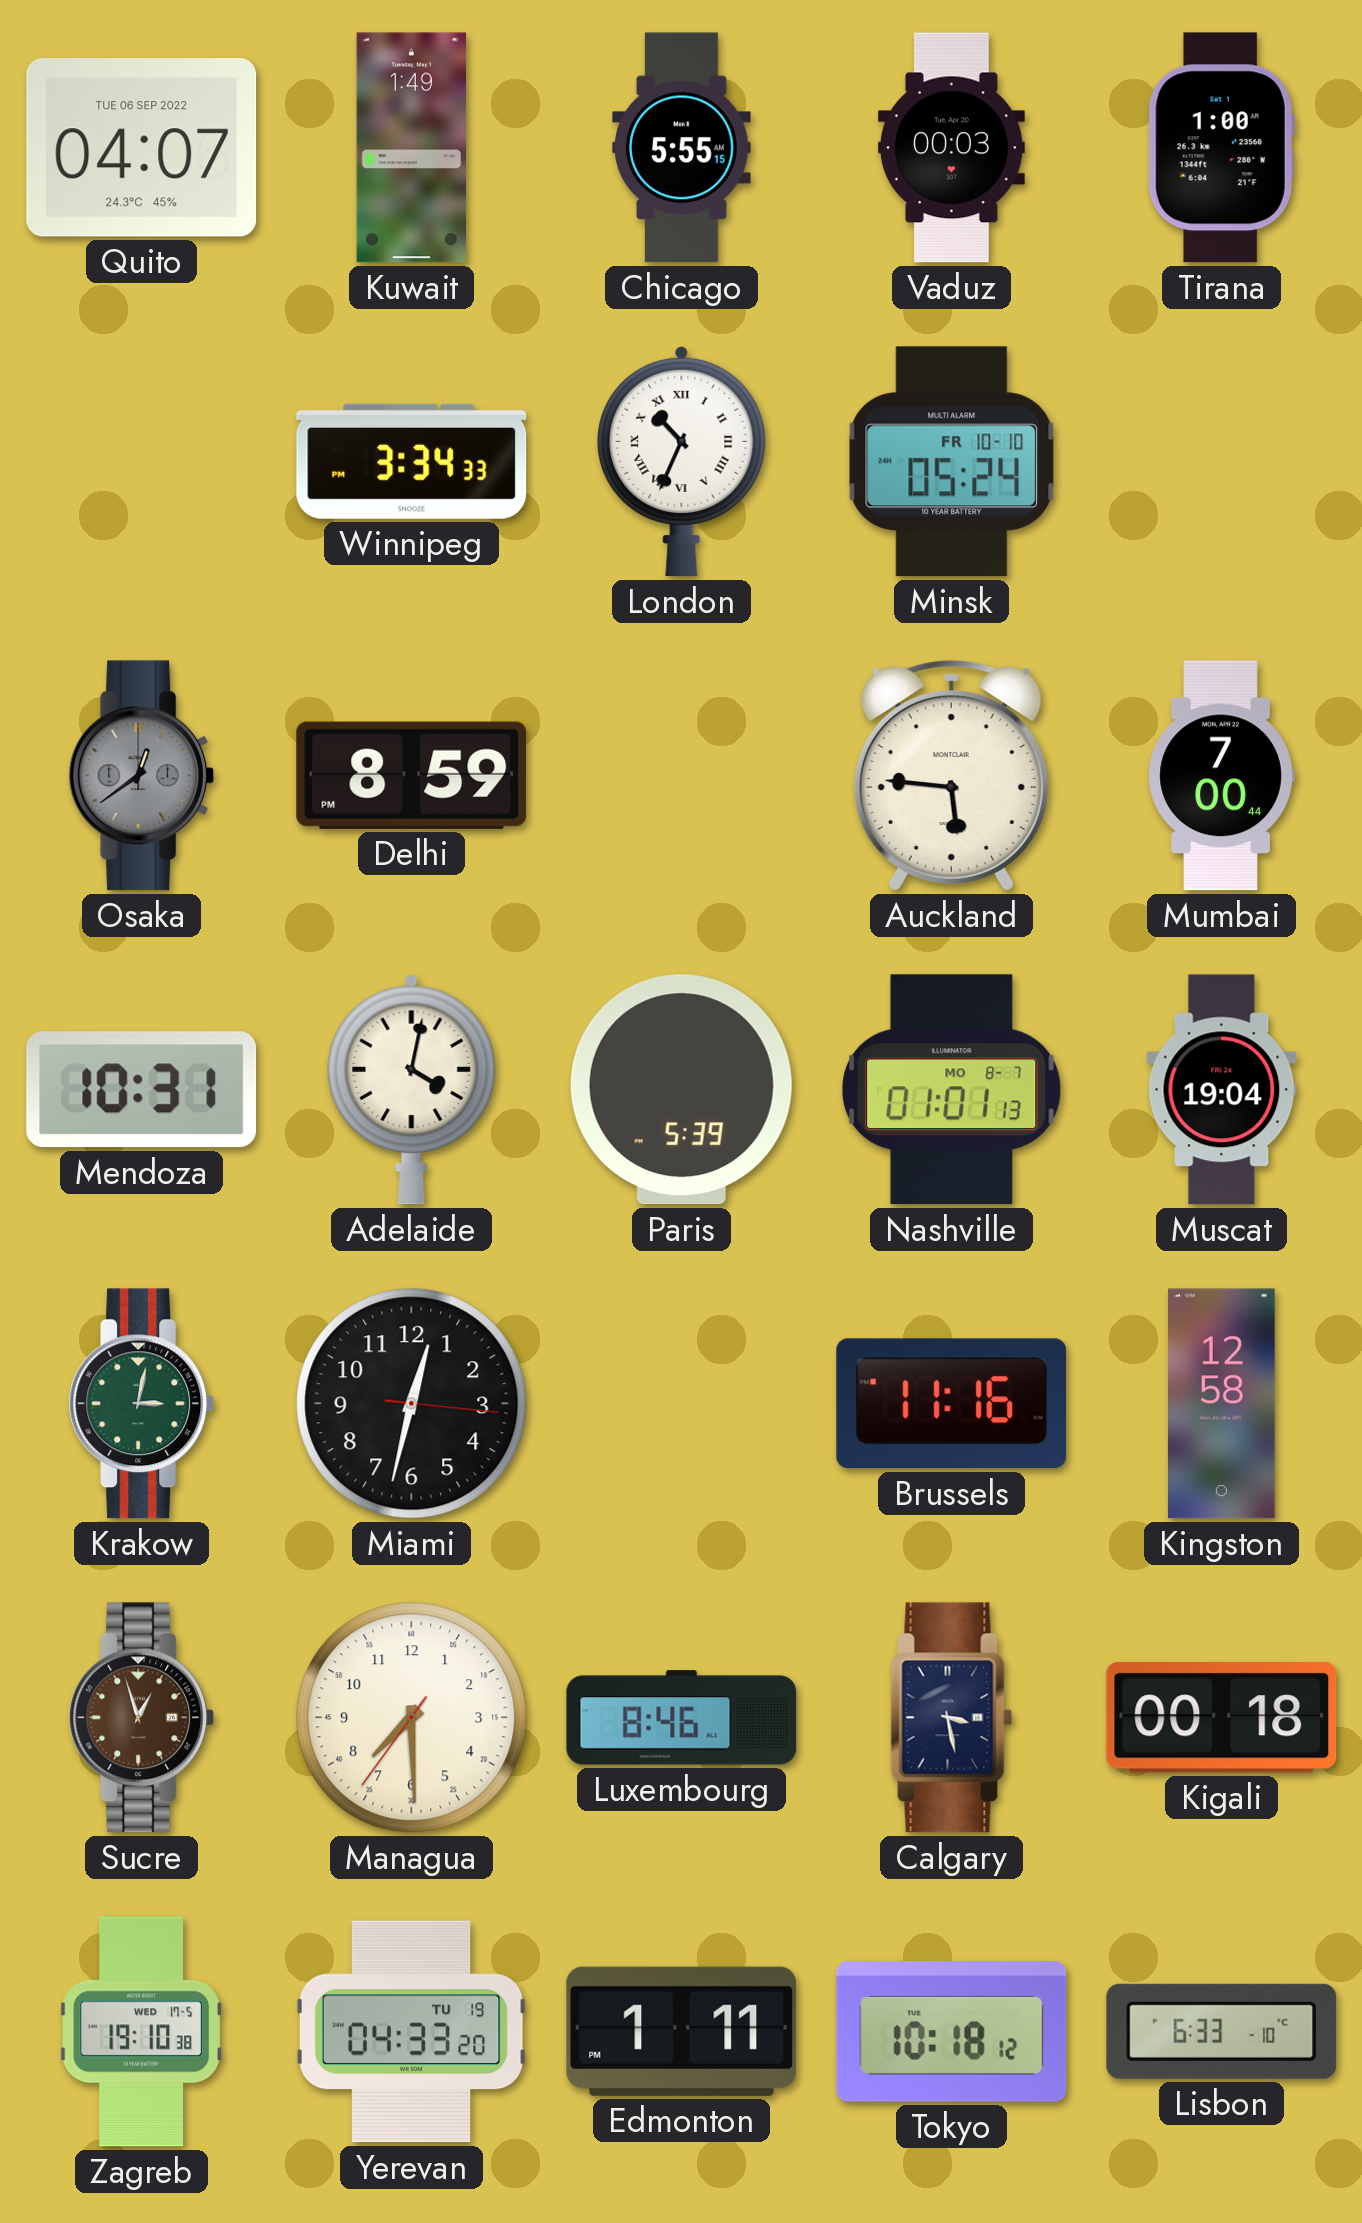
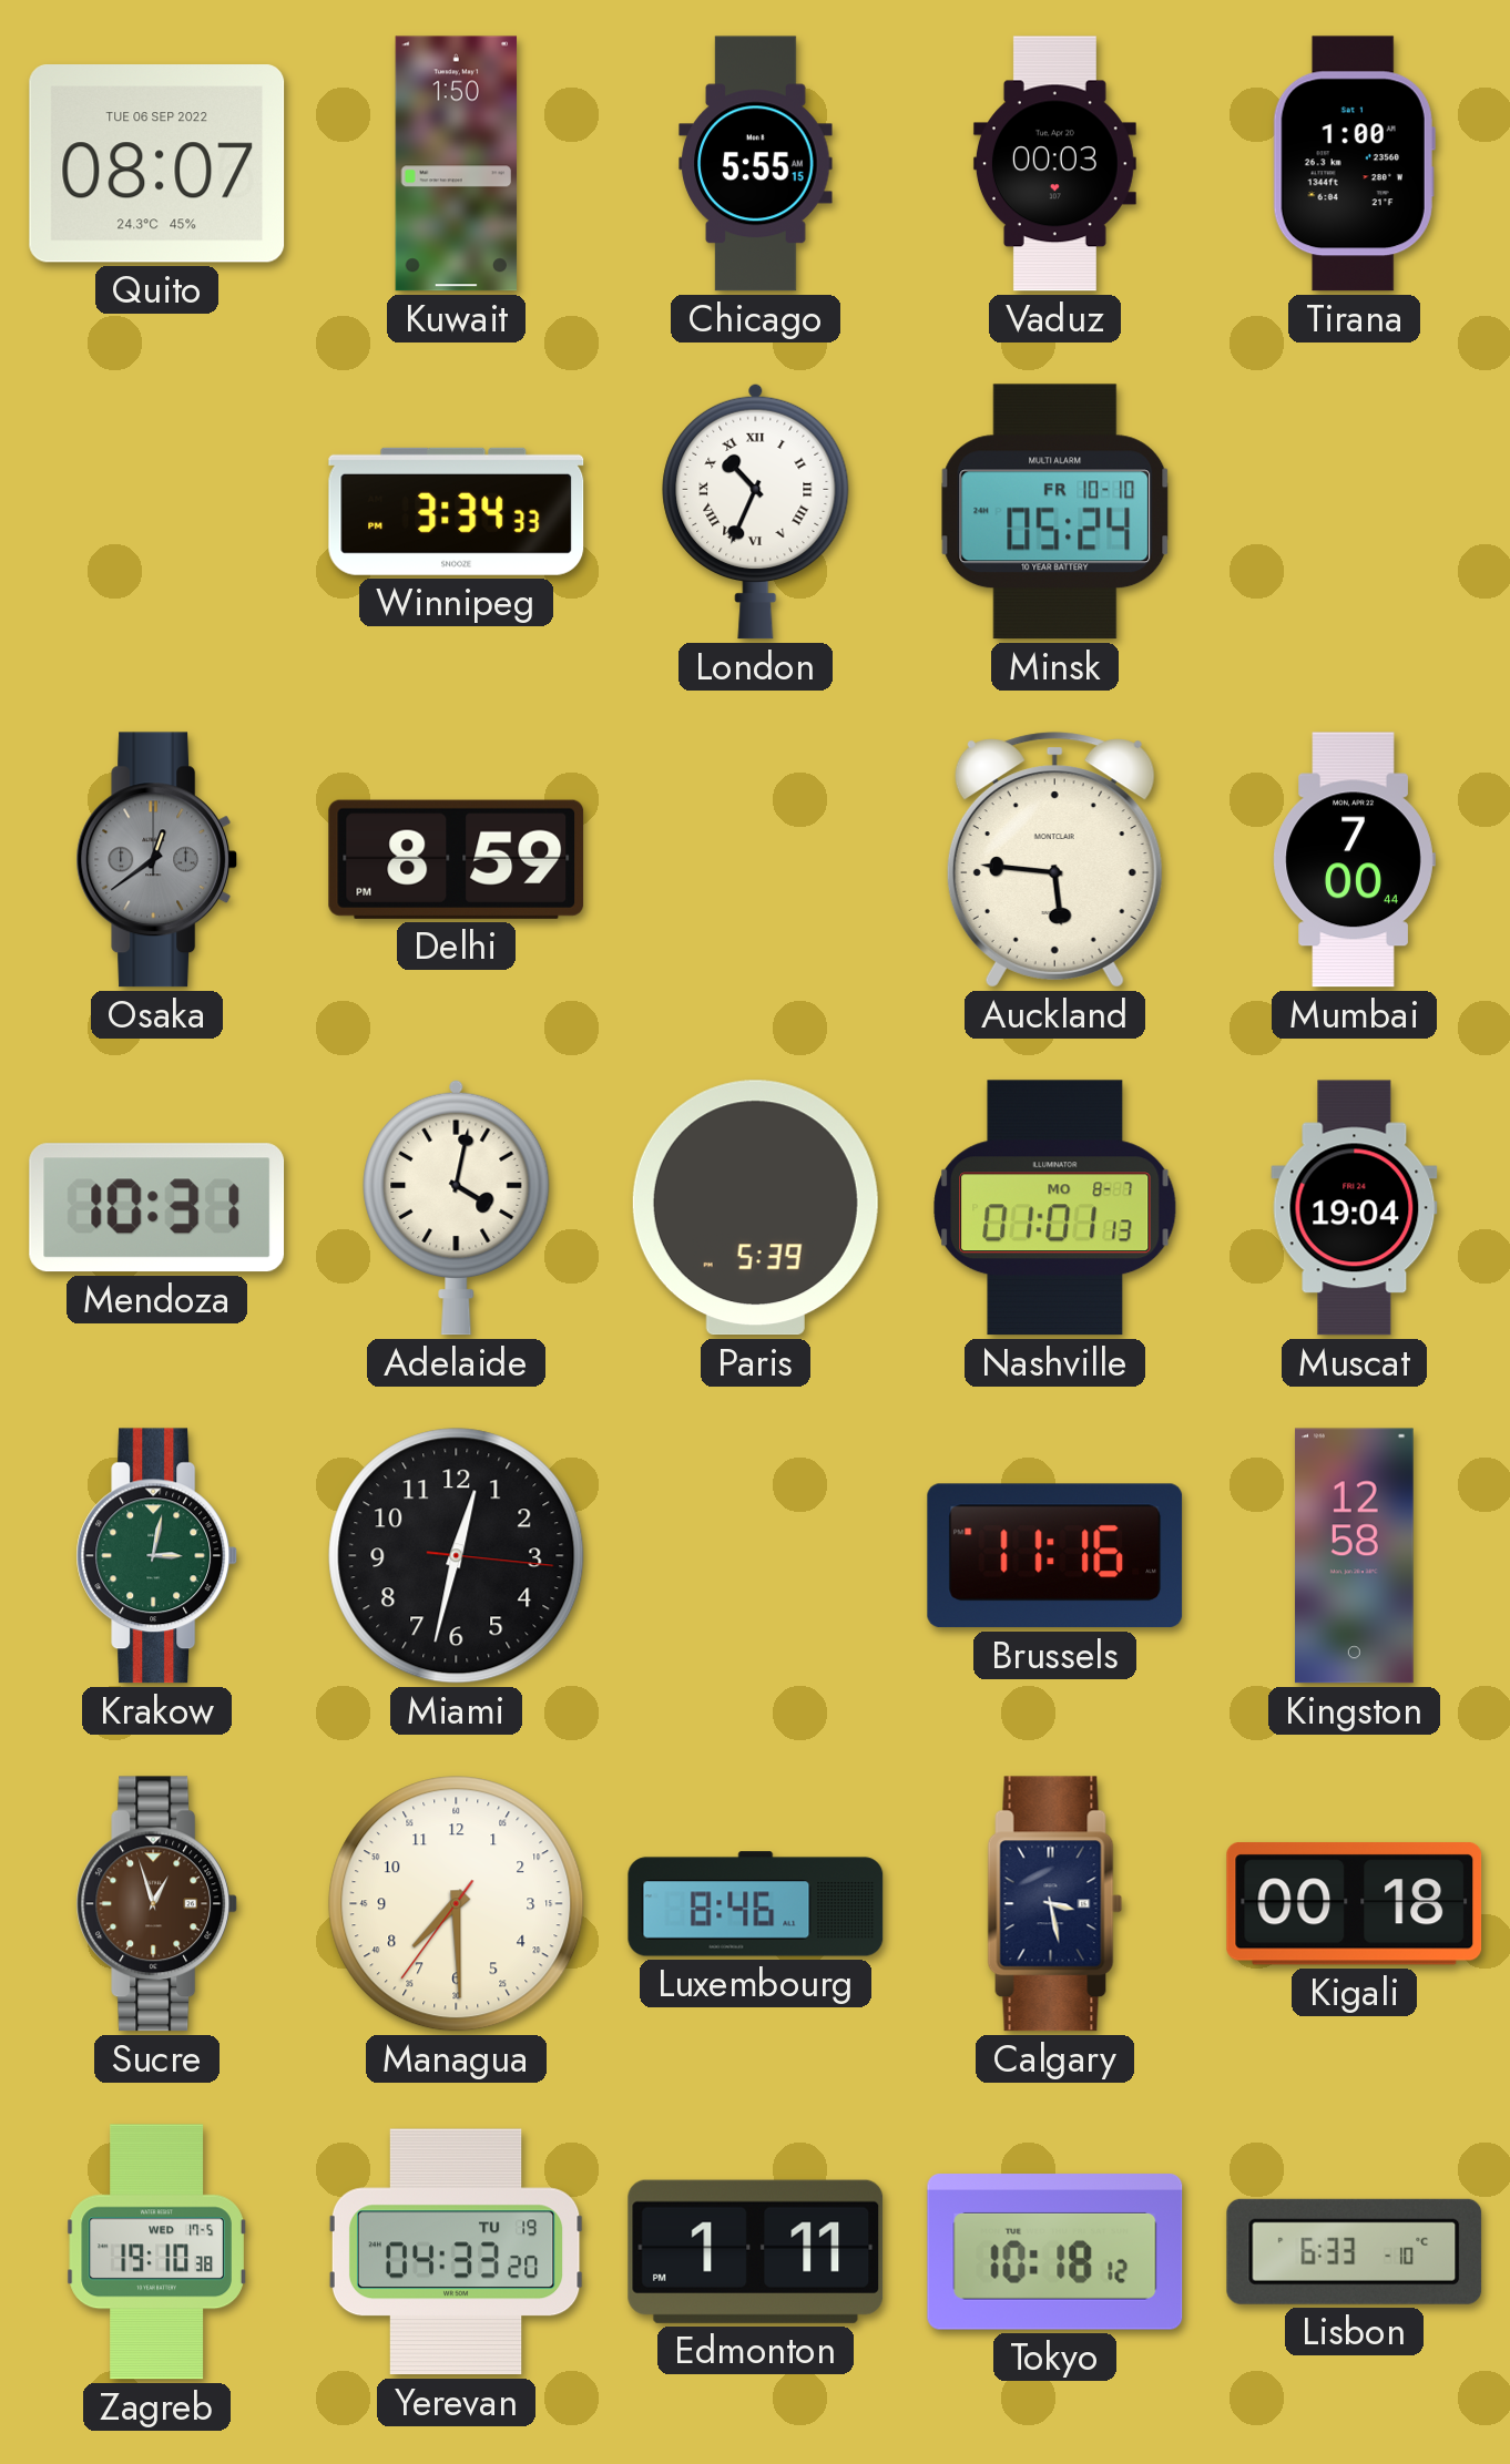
Quito: 04:07 -> 08:07
Kuwait: 1:49 -> 1:50
